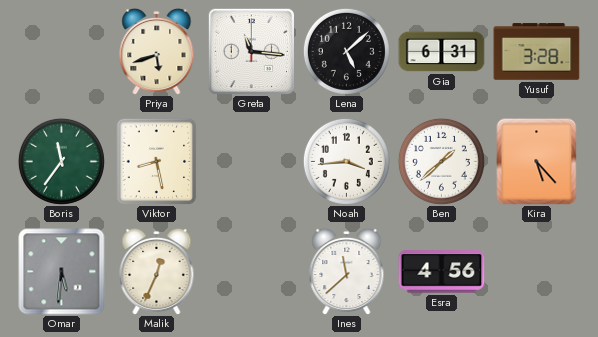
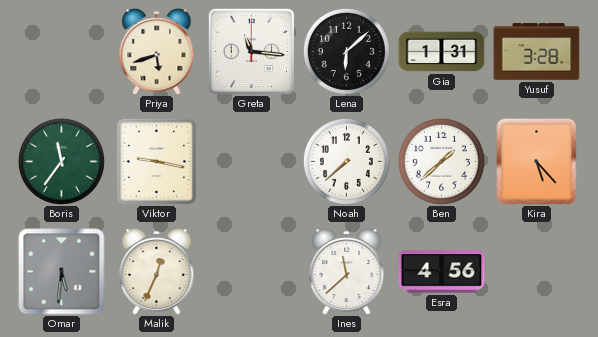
Lena: 5:08 -> 6:08
Gia: 6:31 -> 1:31
Viktor: 8:28 -> 9:17
Noah: 3:44 -> 7:38
